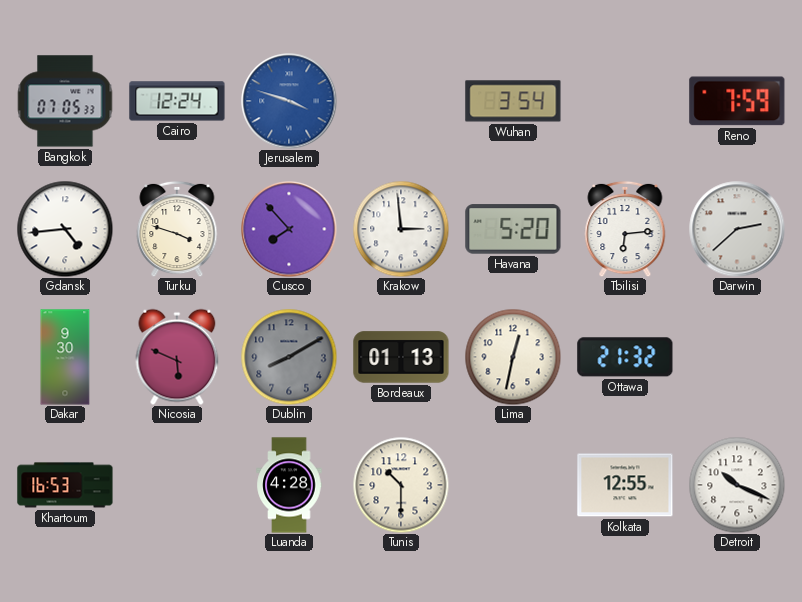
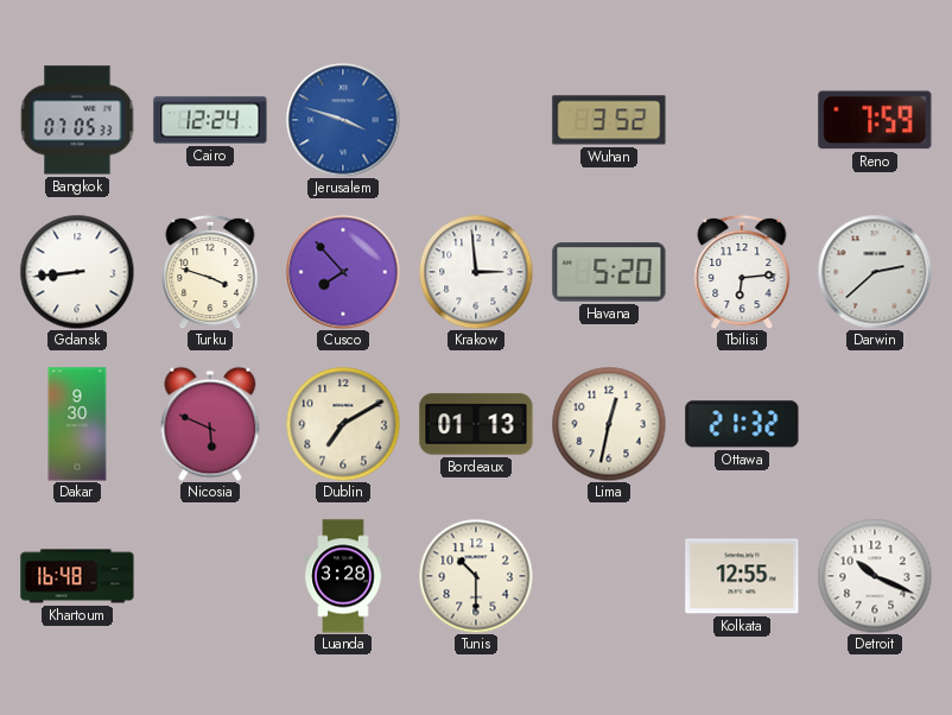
Wuhan: 3:54 -> 3:52
Gdansk: 4:44 -> 8:44
Dublin: 8:10 -> 7:10
Dublin dial: grey -> cream
Khartoum: 16:53 -> 16:48
Luanda: 4:28 -> 3:28
